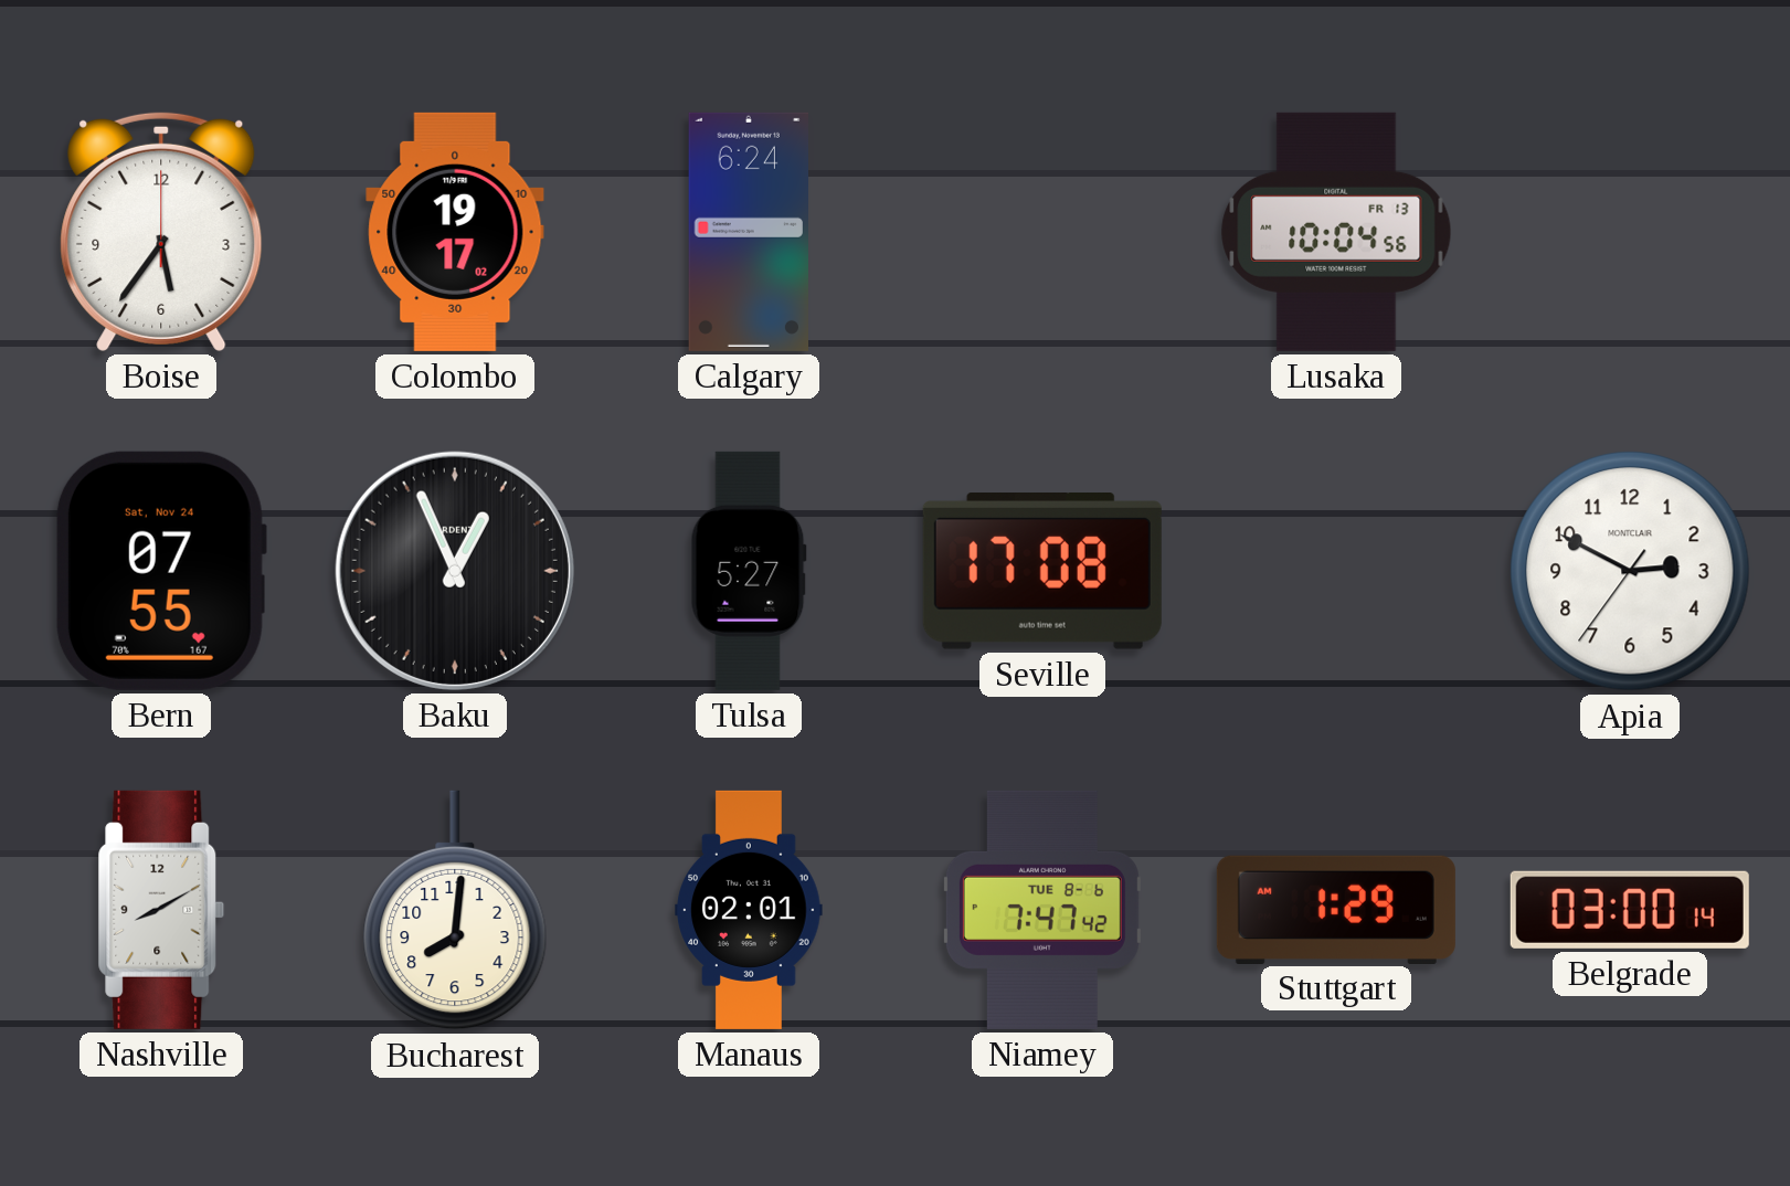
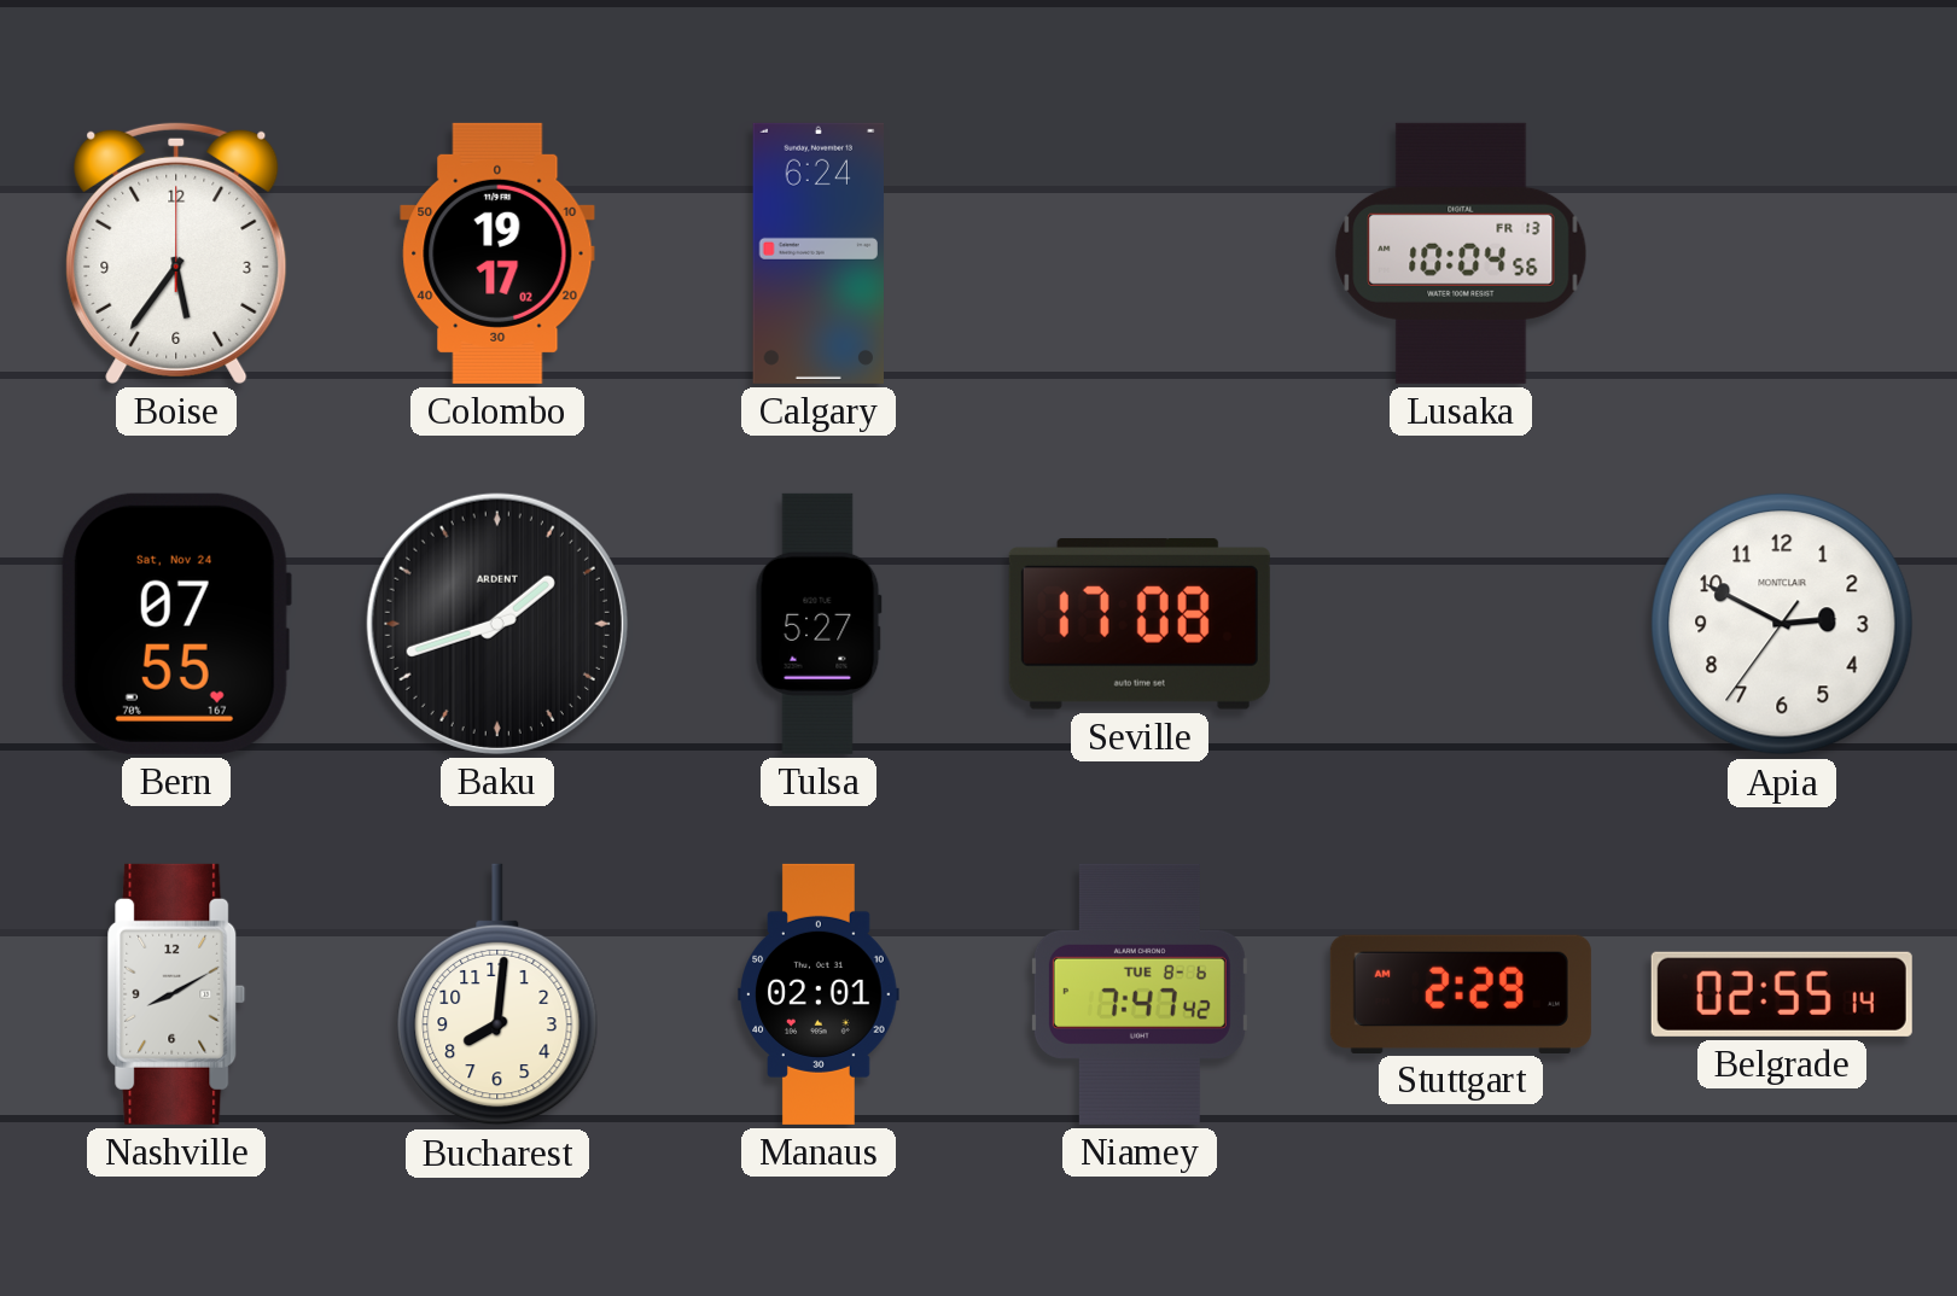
Baku: 12:56 -> 1:42
Stuttgart: 1:29 -> 2:29
Belgrade: 03:00 -> 02:55
